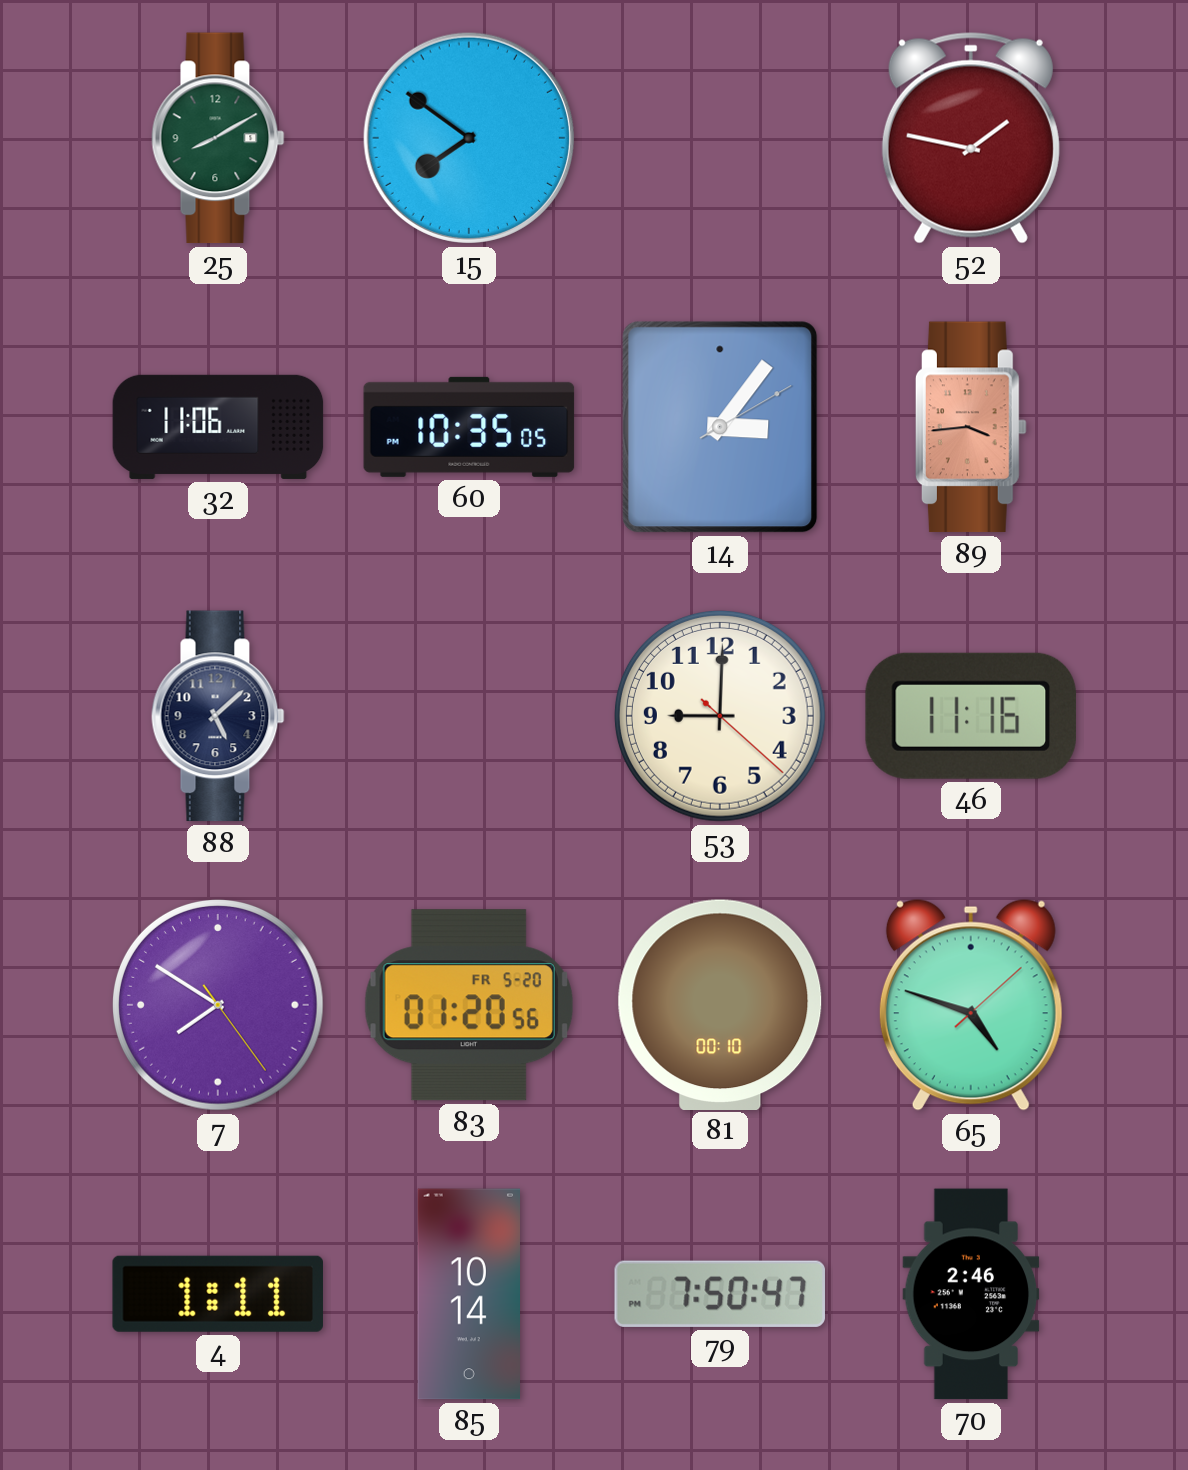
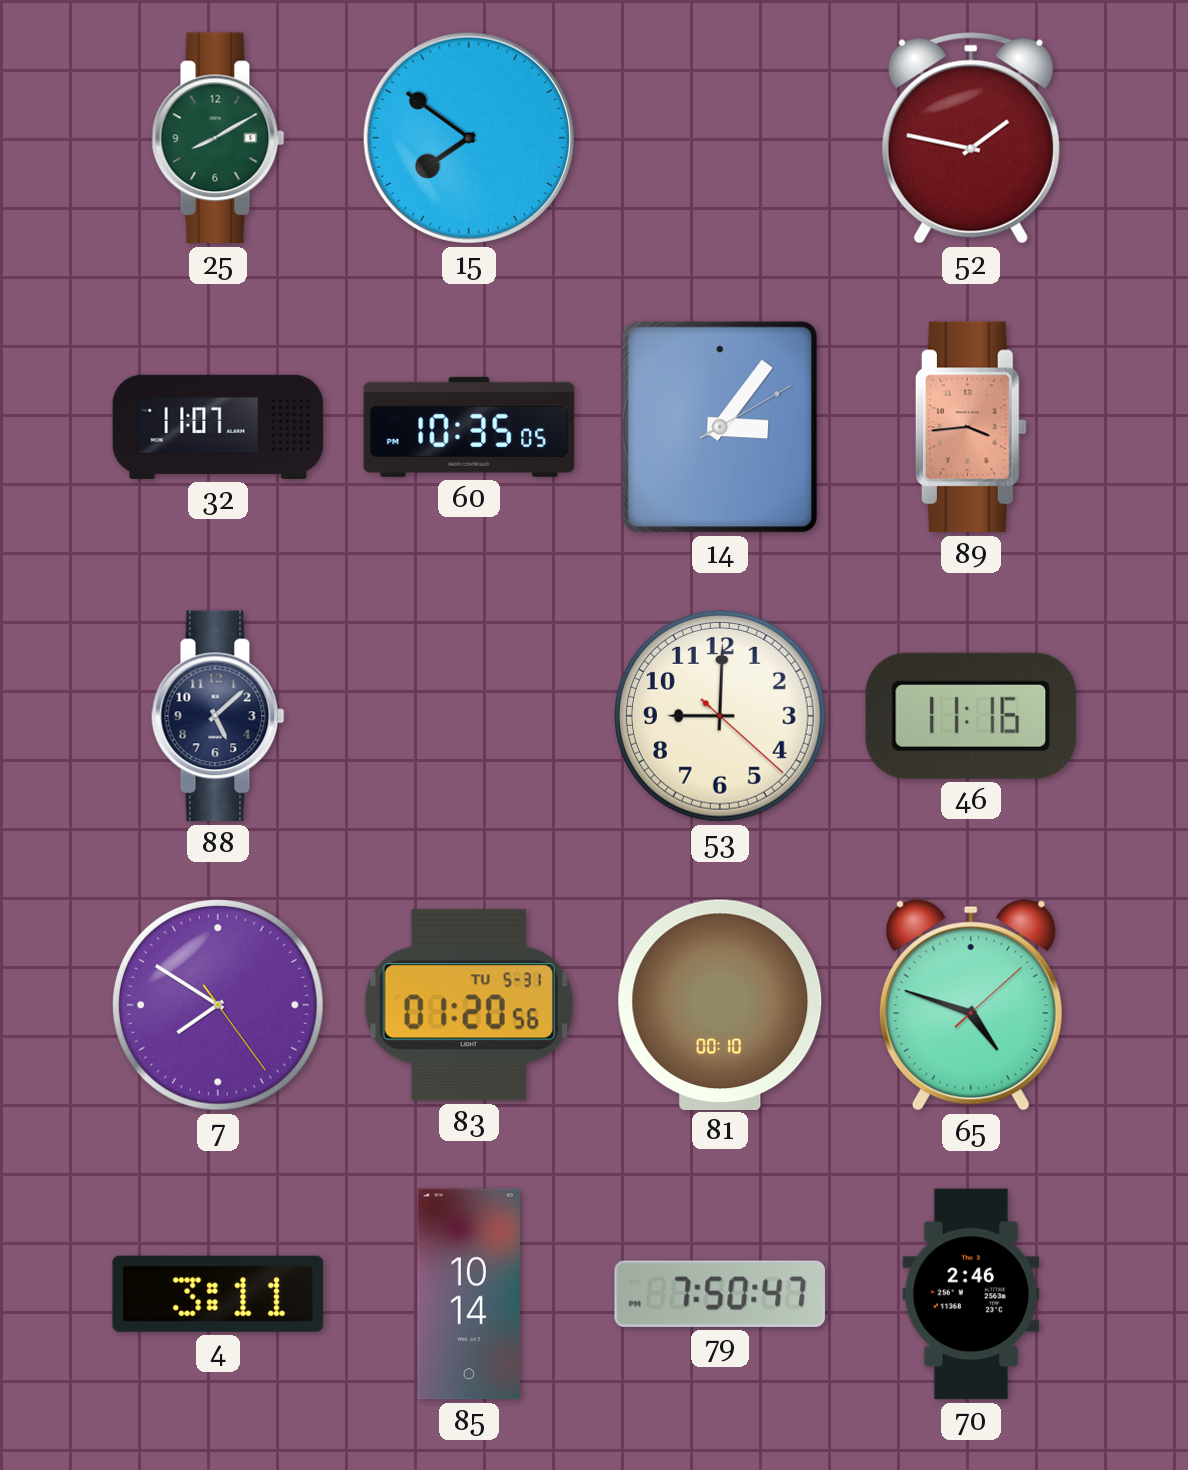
32: 11:06 -> 11:07
83 date: FR 5-20 -> TU 5-31
4: 1:11 -> 3:11
